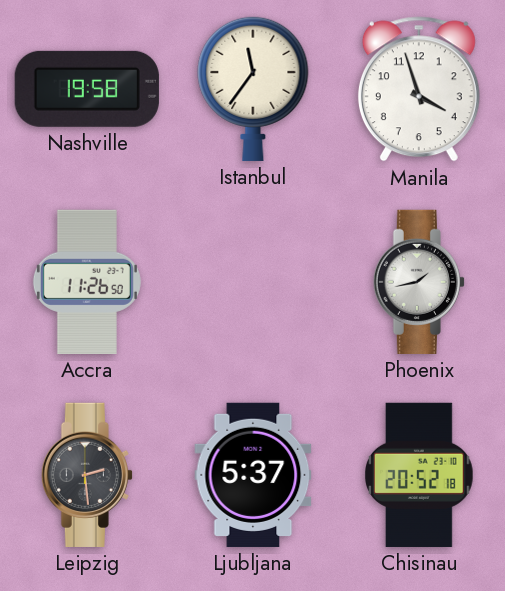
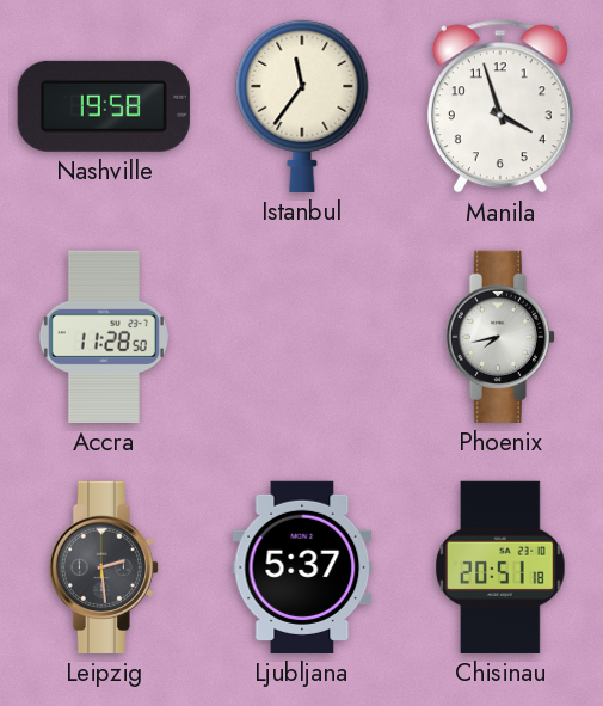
Accra: 11:26 -> 11:28
Phoenix: 1:43 -> 7:43
Chisinau: 20:52 -> 20:51
